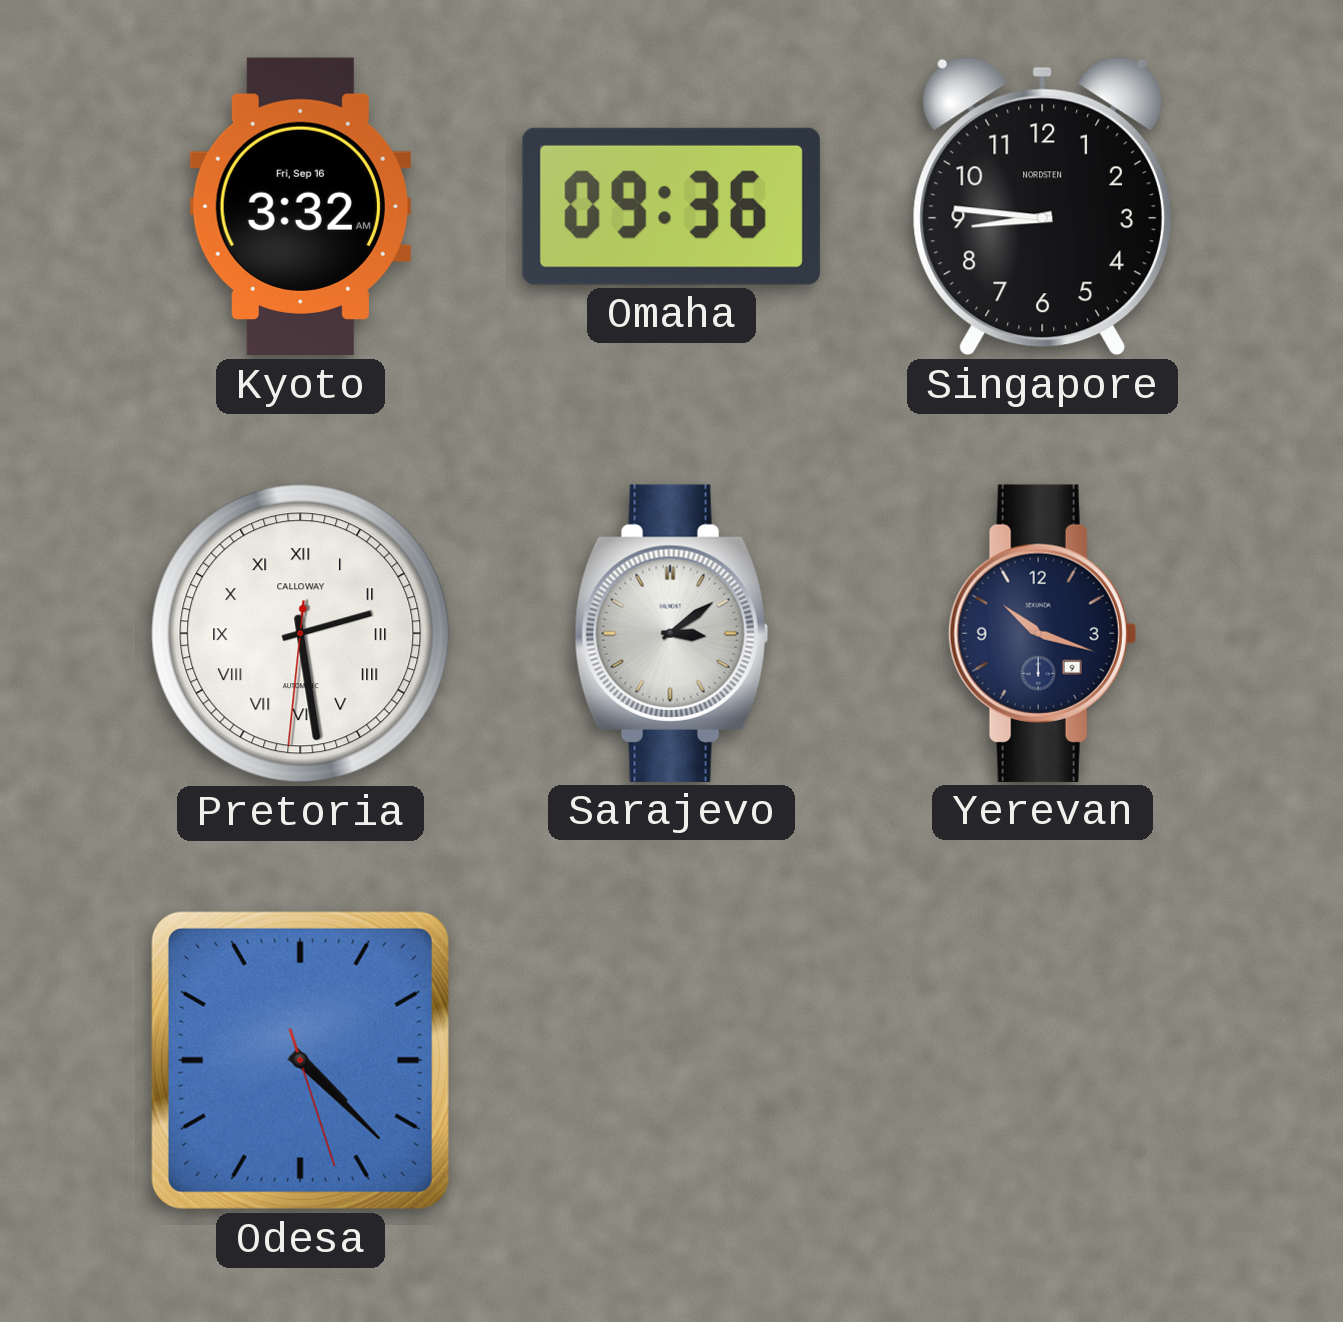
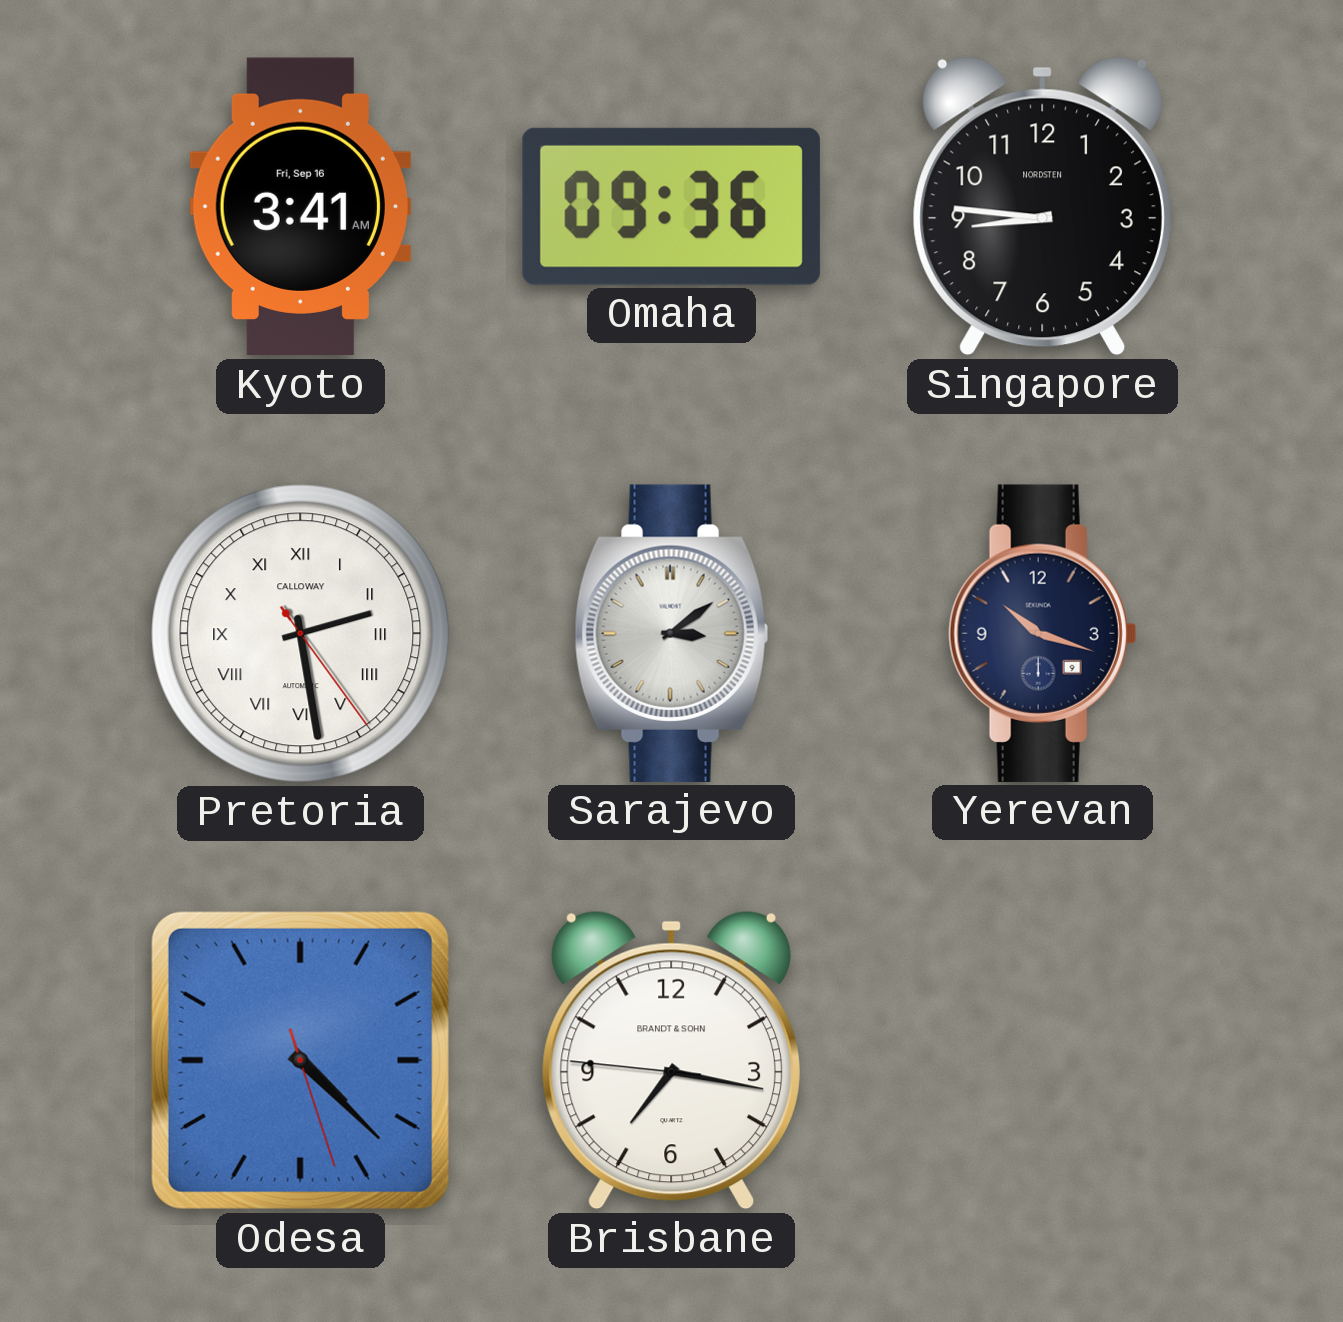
Kyoto: 3:32 -> 3:41
Pretoria: 2:28:31 -> 2:28:24
Brisbane: none -> 7:16
